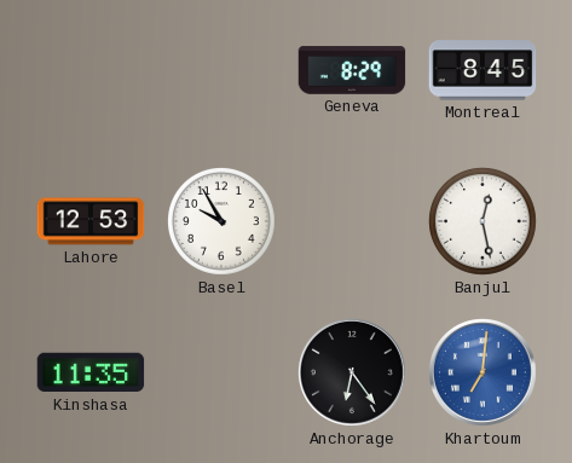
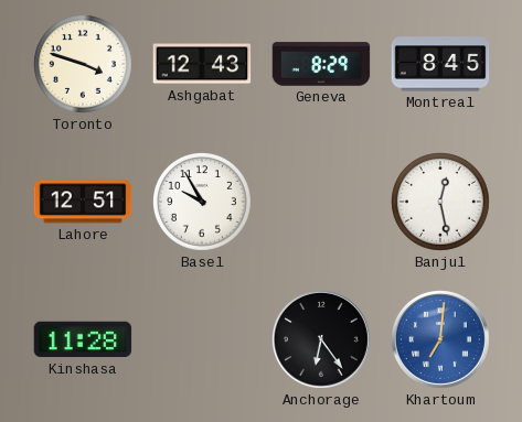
Toronto: none -> 3:48
Ashgabat: none -> 12:43
Lahore: 12:53 -> 12:51
Kinshasa: 11:35 -> 11:28
